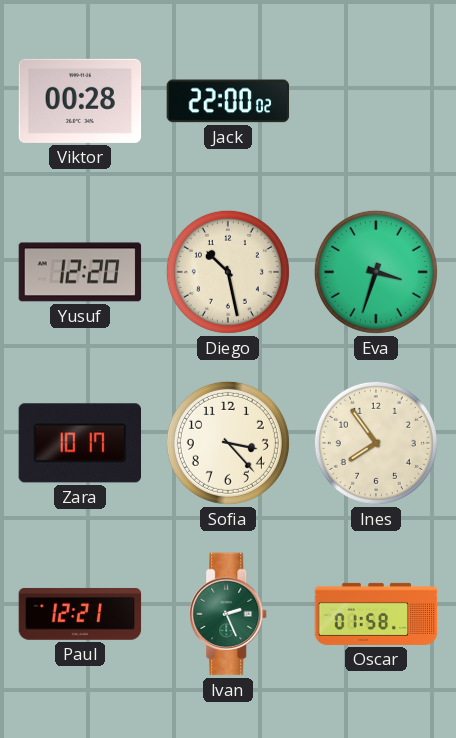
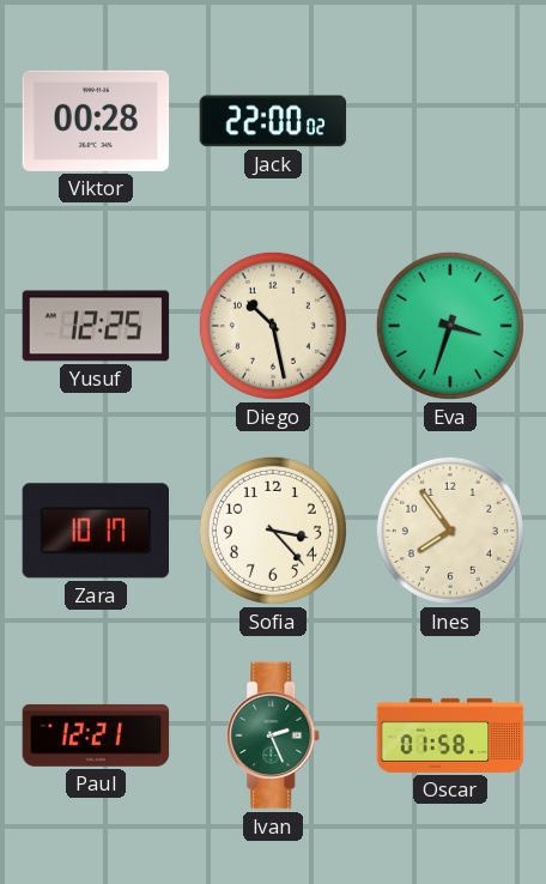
Yusuf: 12:20 -> 12:25
